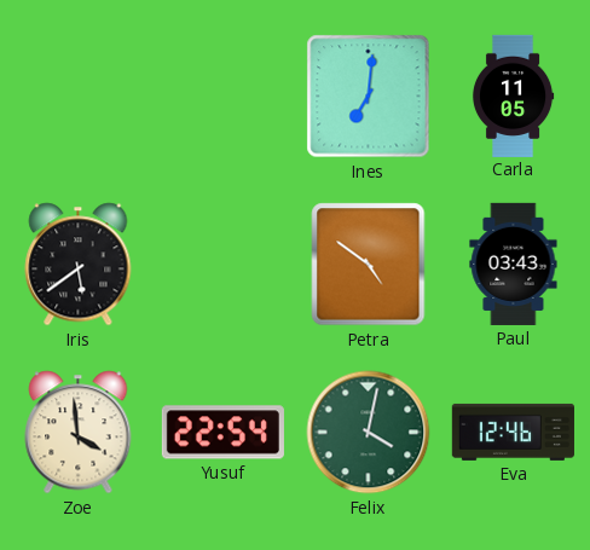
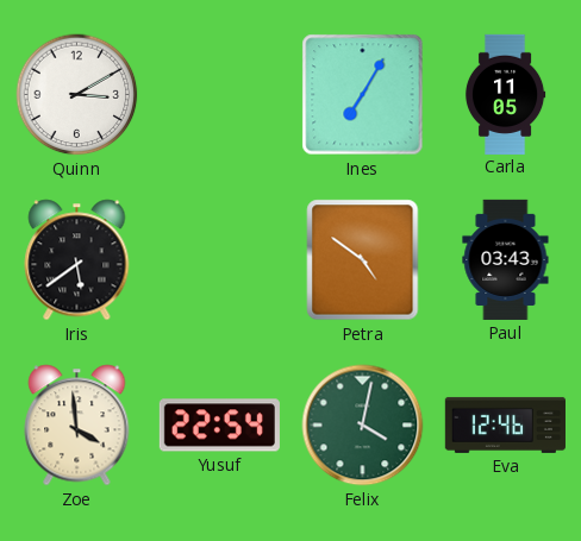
Quinn: none -> 3:10
Ines: 7:01 -> 7:05
